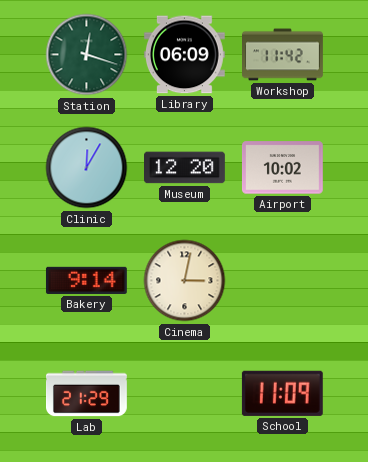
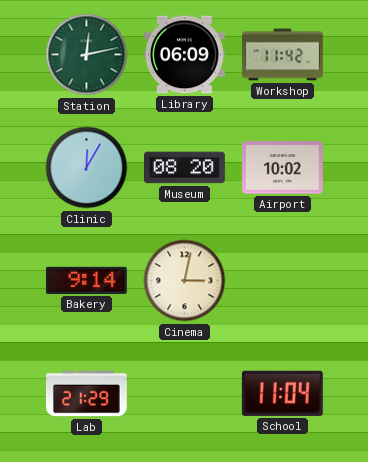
Station: 12:18 -> 12:13
Museum: 12:20 -> 08:20
School: 11:09 -> 11:04
